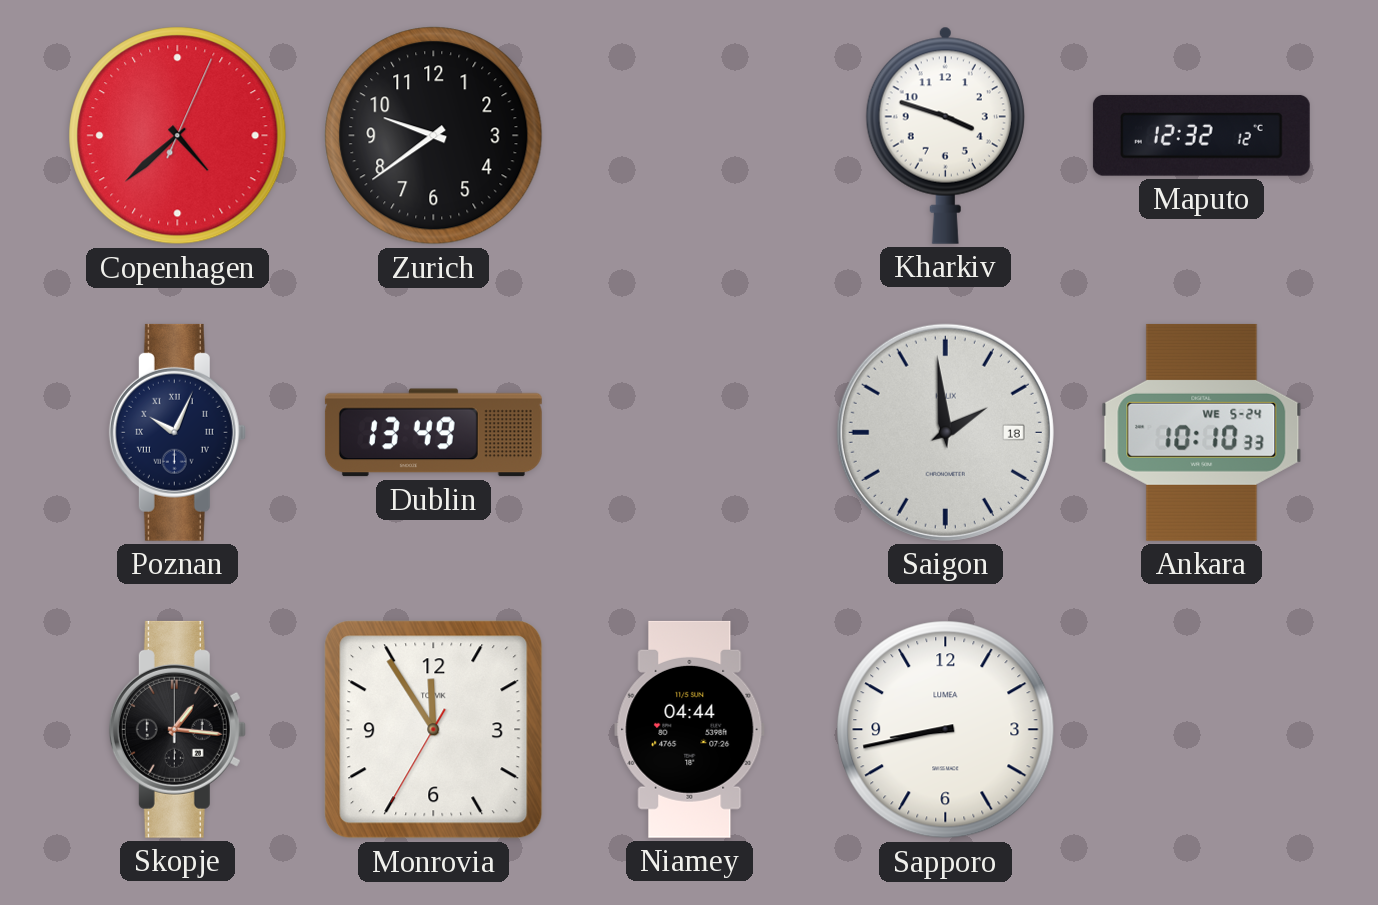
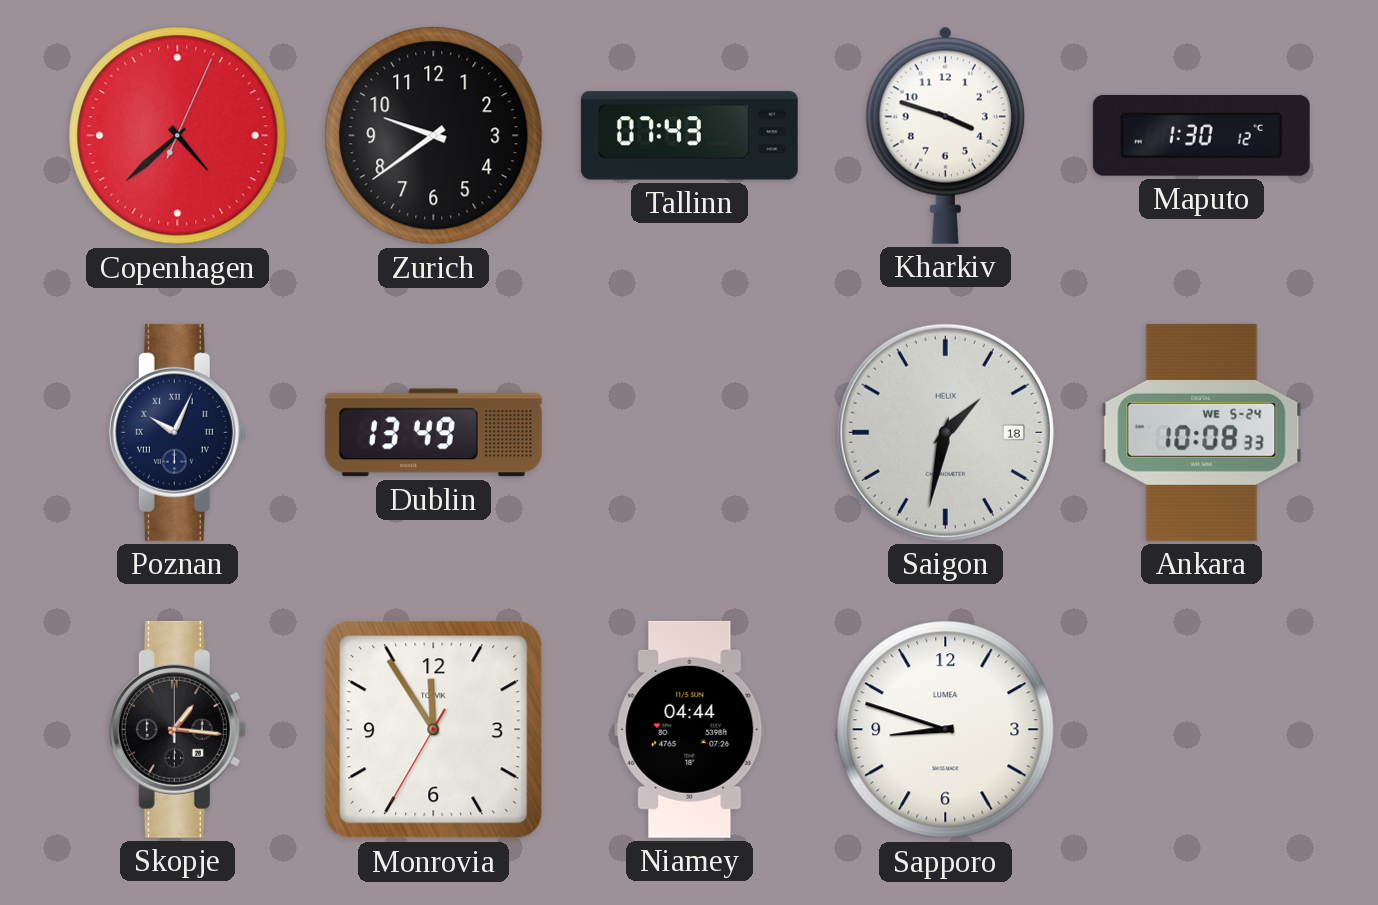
Tallinn: none -> 07:43
Maputo: 12:32 -> 1:30
Saigon: 1:59 -> 1:32
Ankara: 10:10 -> 10:08
Sapporo: 8:43 -> 8:48
